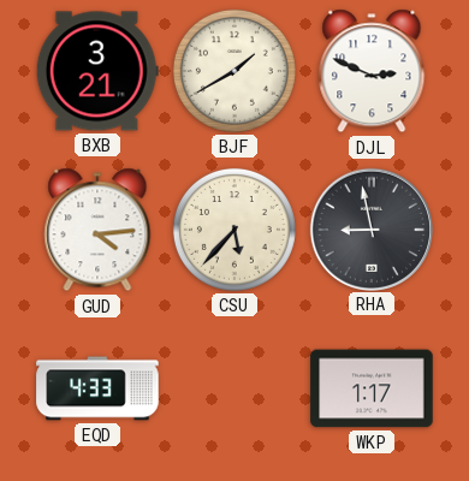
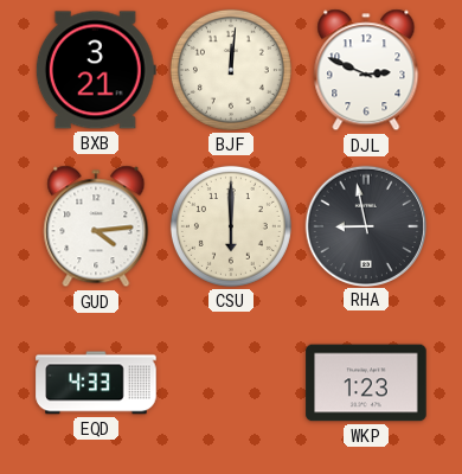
BJF: 1:40 -> 12:01
CSU: 5:37 -> 6:00
WKP: 1:17 -> 1:23
